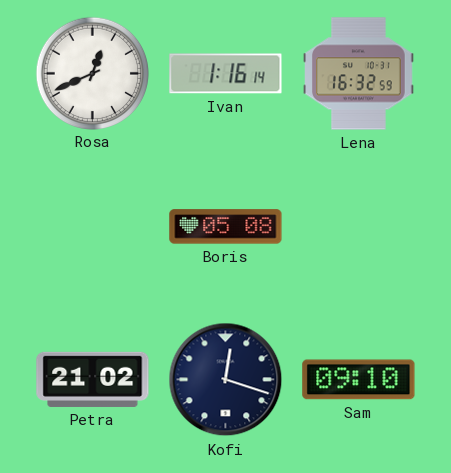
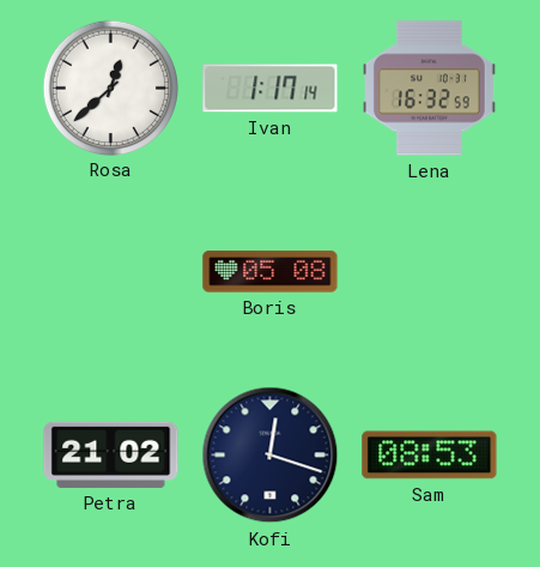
Rosa: 12:41 -> 12:38
Ivan: 1:16 -> 1:17
Sam: 09:10 -> 08:53
